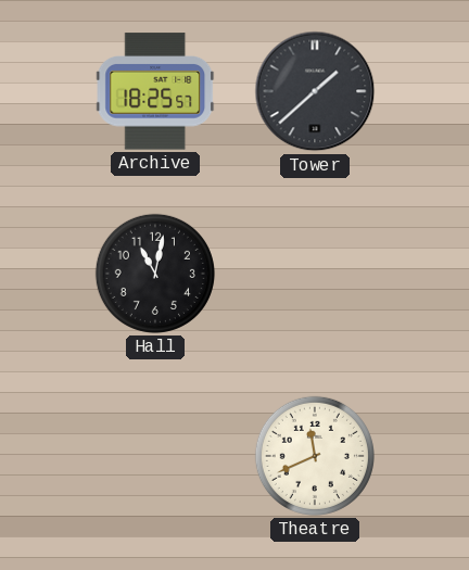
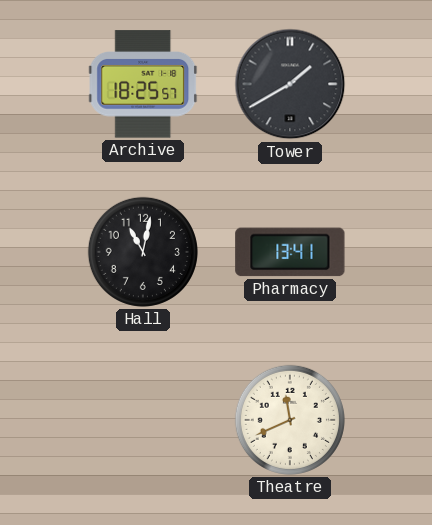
Tower: 1:38 -> 1:40
Pharmacy: none -> 13:41
